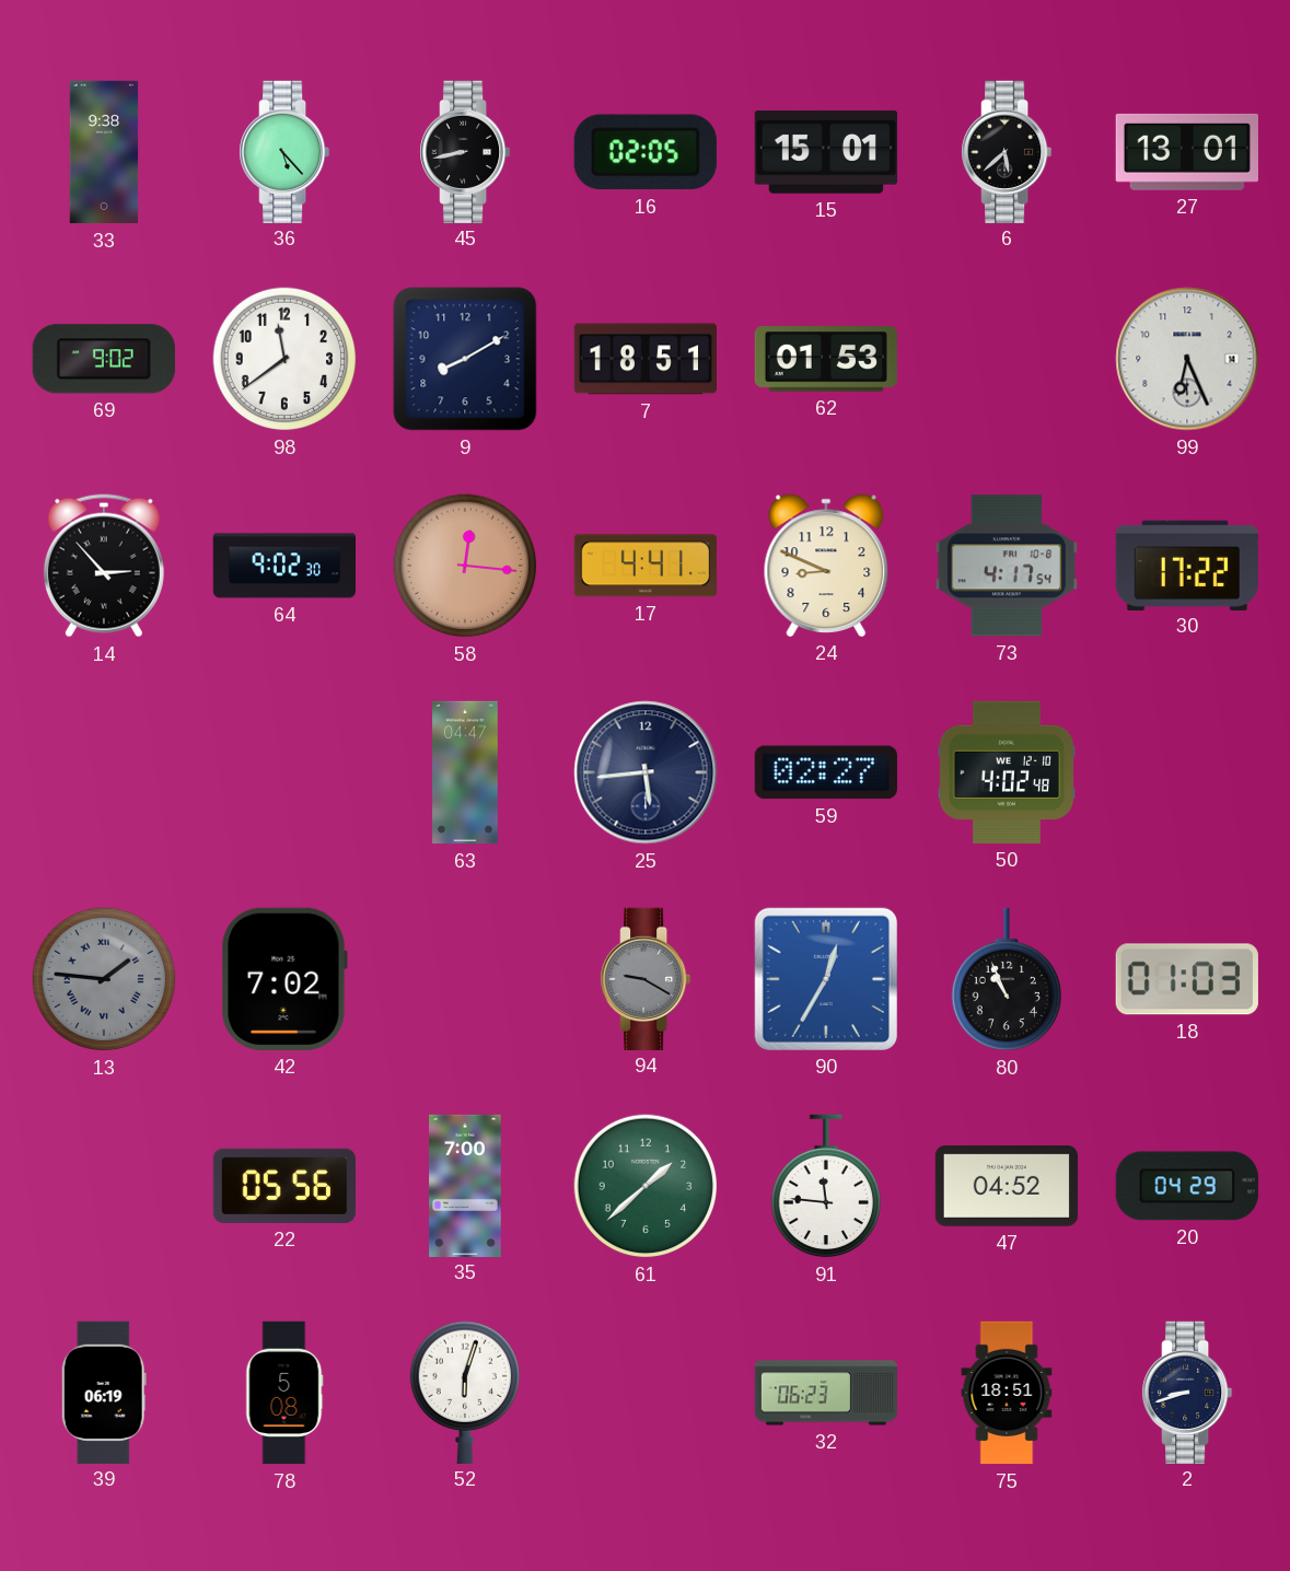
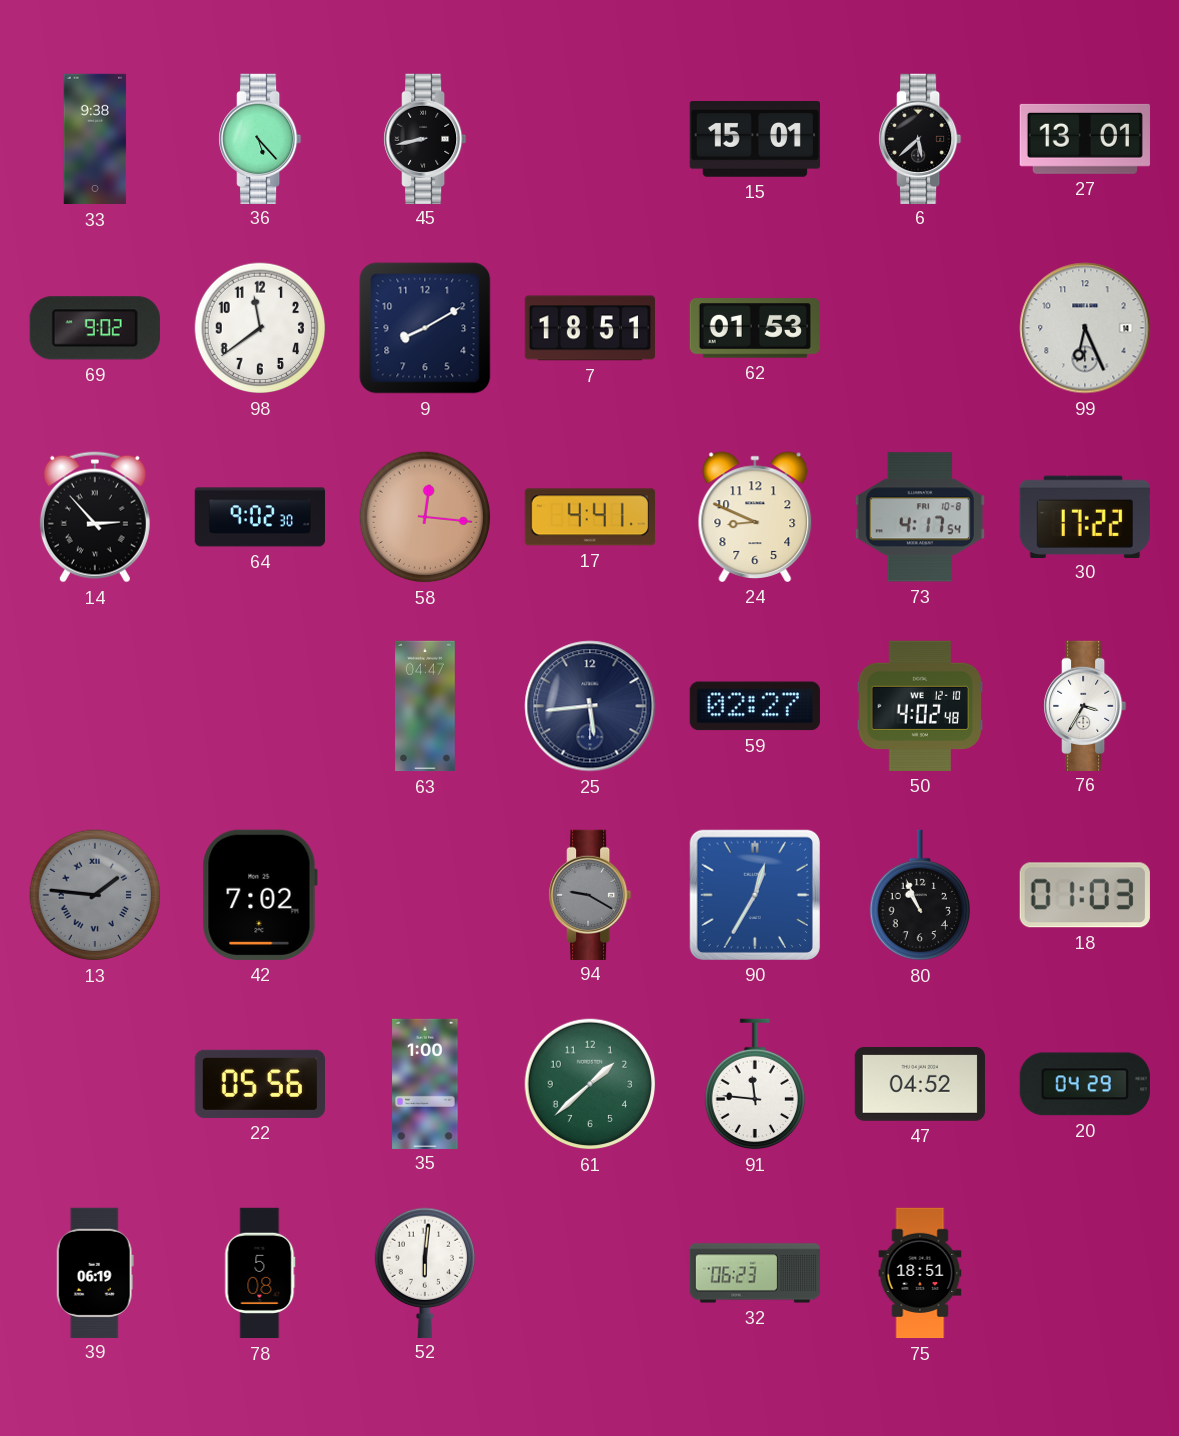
16: 02:05 -> none
76: none -> 3:35
35: 7:00 -> 1:00
52: 6:03 -> 6:01
2: 8:42 -> none
